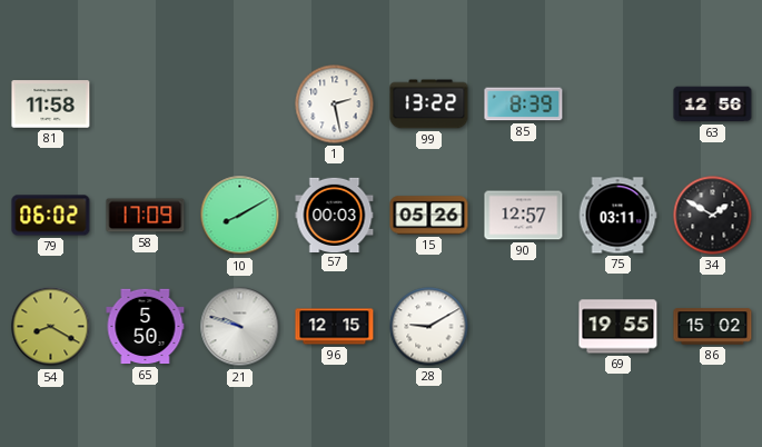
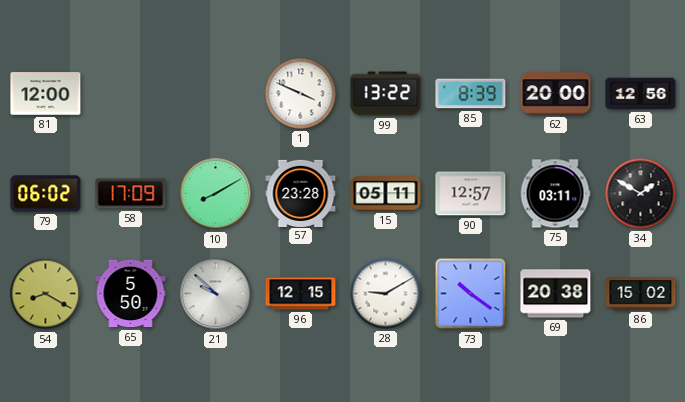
81: 11:58 -> 12:00
1: 2:28 -> 3:49
62: none -> 20:00
57: 00:03 -> 23:28
15: 05:26 -> 05:11
21: 9:48 -> 9:52
73: none -> 10:21
69: 19:55 -> 20:38
